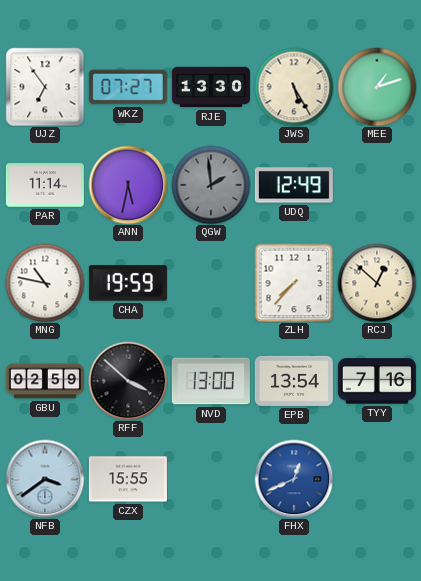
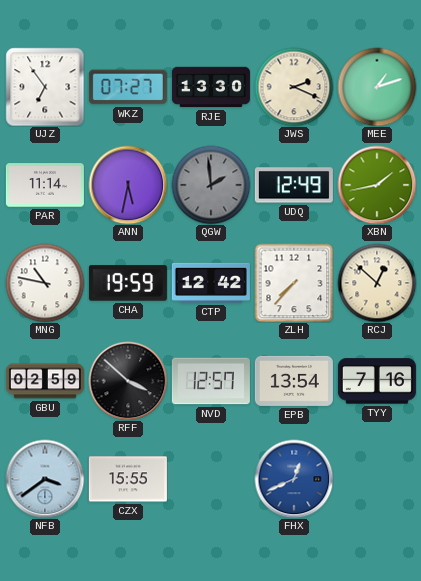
JWS: 5:25 -> 2:19
XBN: none -> 1:43
CTP: none -> 12:42
NVD: 13:00 -> 12:57
